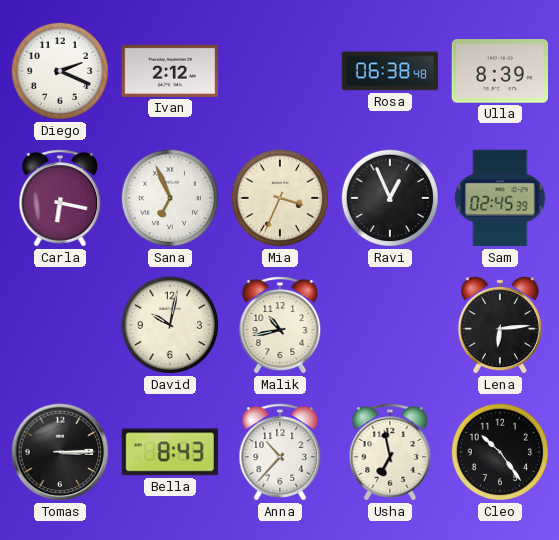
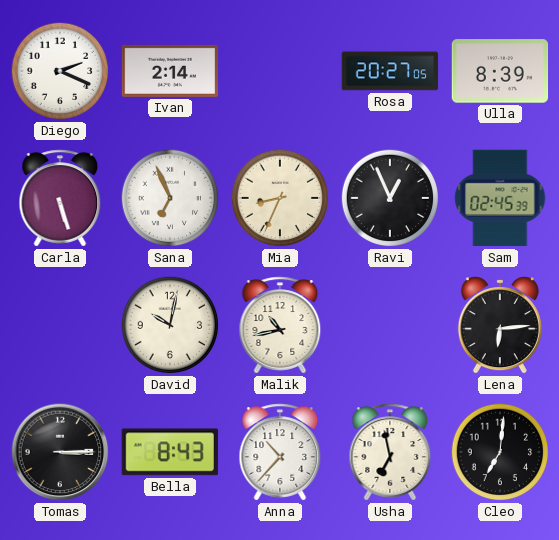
Ivan: 2:12 -> 2:14
Rosa: 06:38 -> 20:27
Carla: 6:17 -> 5:27
Mia: 3:34 -> 8:34
Cleo: 10:24 -> 7:01
